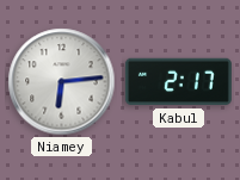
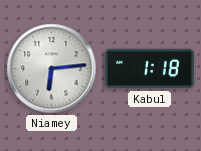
Kabul: 2:17 -> 1:18
